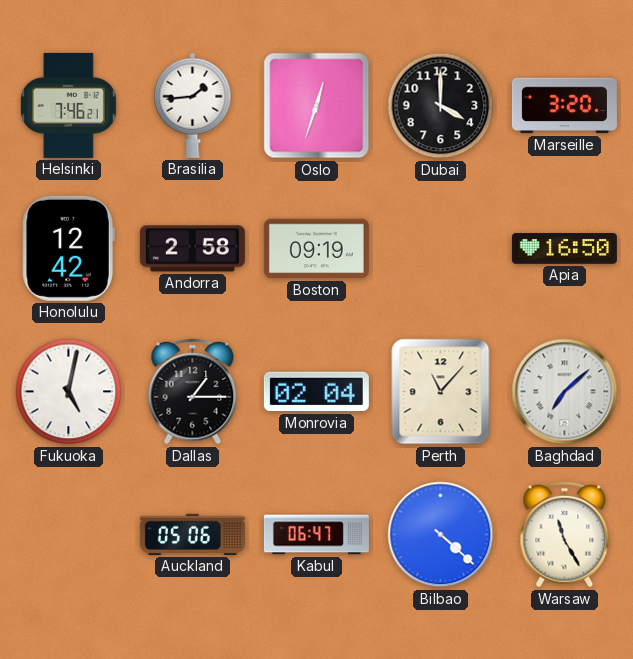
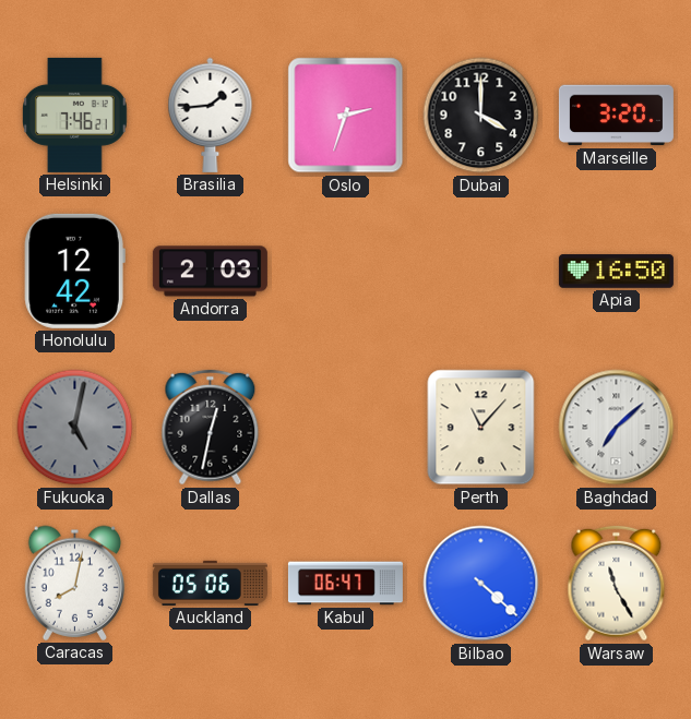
Oslo: 12:33 -> 2:33
Andorra: 2:58 -> 2:03
Boston: 09:19 -> none
Fukuoka dial: white -> grey
Dallas: 1:15 -> 12:32
Monrovia: 02:04 -> none
Caracas: none -> 8:02
